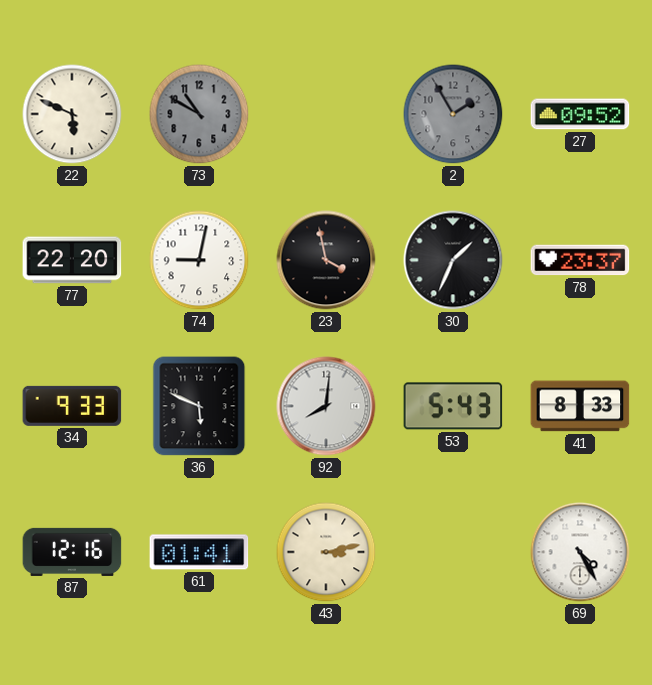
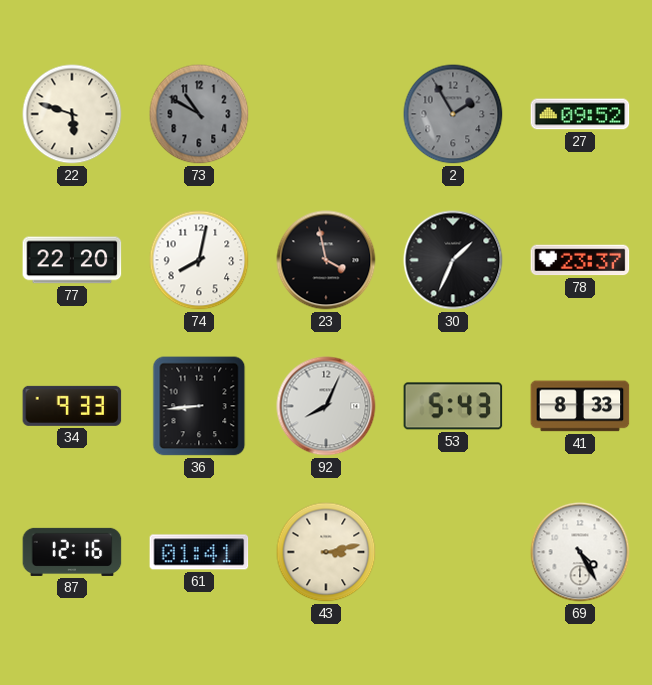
22: 5:49 -> 5:48
74: 9:02 -> 8:02
36: 5:49 -> 8:44
92: 8:01 -> 8:04
